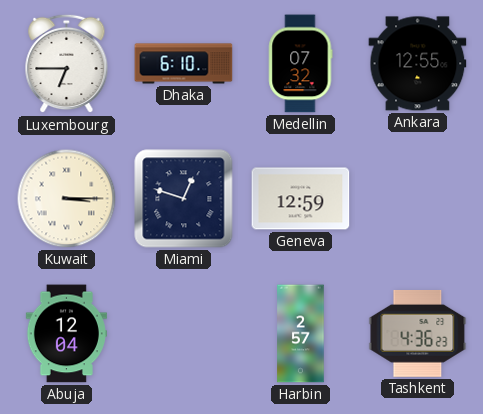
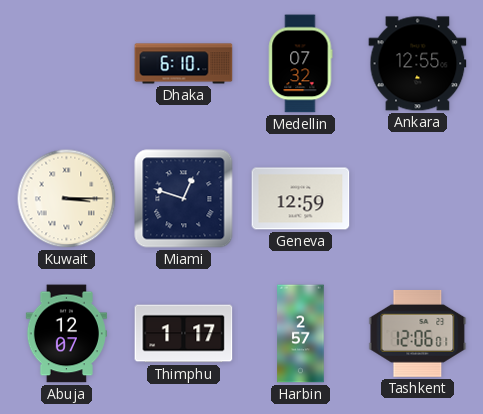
Luxembourg: 6:45 -> none
Abuja: 12:04 -> 12:07
Thimphu: none -> 1:17
Tashkent: 4:36 -> 12:06
